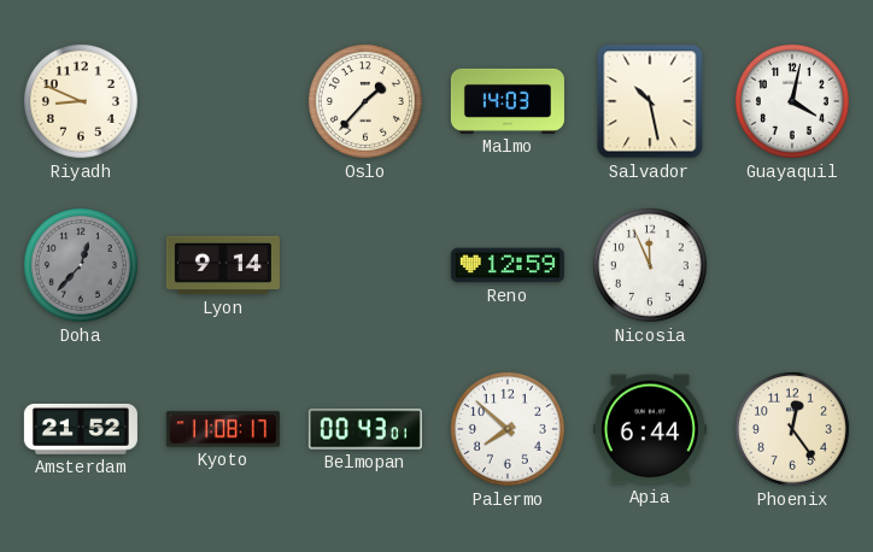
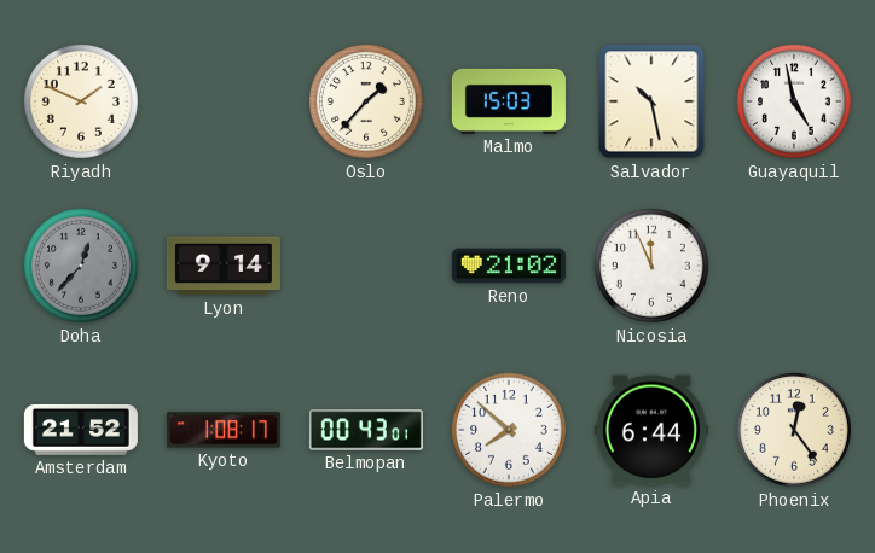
Riyadh: 8:49 -> 1:49
Malmo: 14:03 -> 15:03
Guayaquil: 4:02 -> 4:58
Reno: 12:59 -> 21:02
Kyoto: 11:08 -> 1:08
